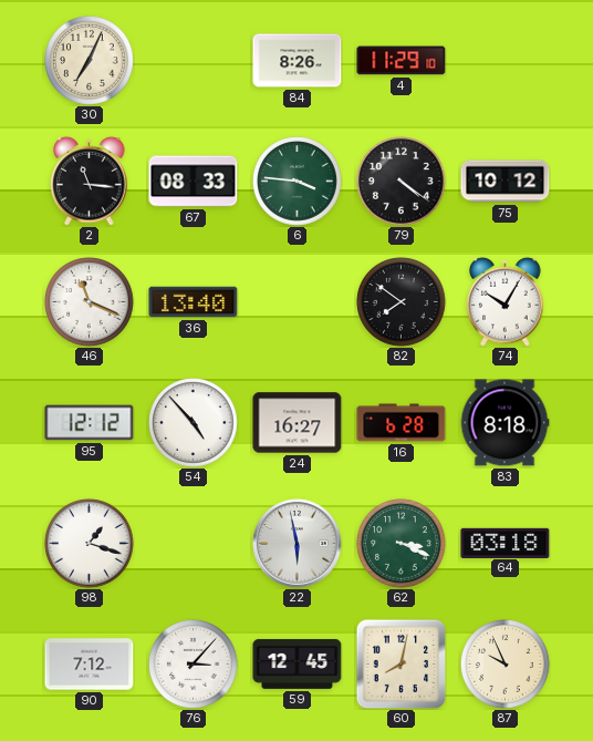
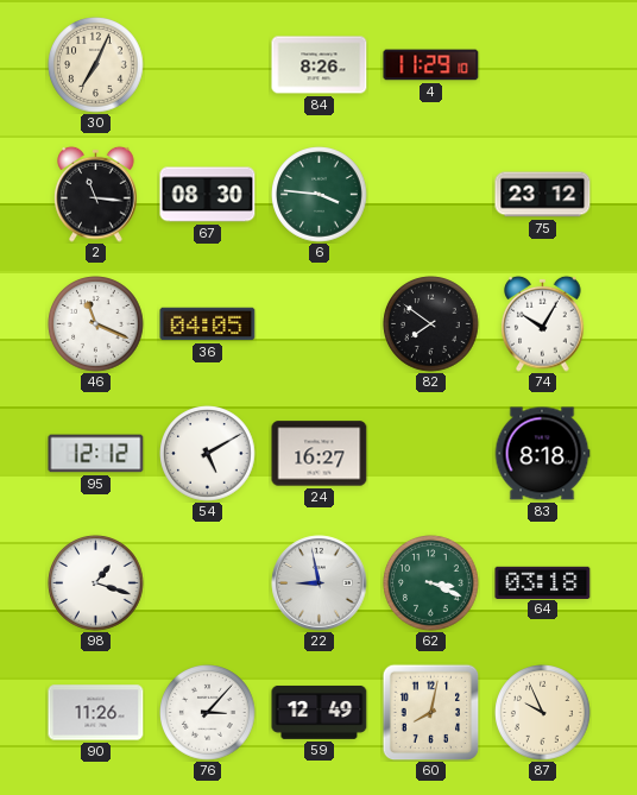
67: 08:33 -> 08:30
79: 4:21 -> none
75: 10:12 -> 23:12
36: 13:40 -> 04:05
54: 4:53 -> 5:10
16: 6:28 -> none
22: 5:58 -> 8:58
90: 7:12 -> 11:26
59: 12:45 -> 12:49
